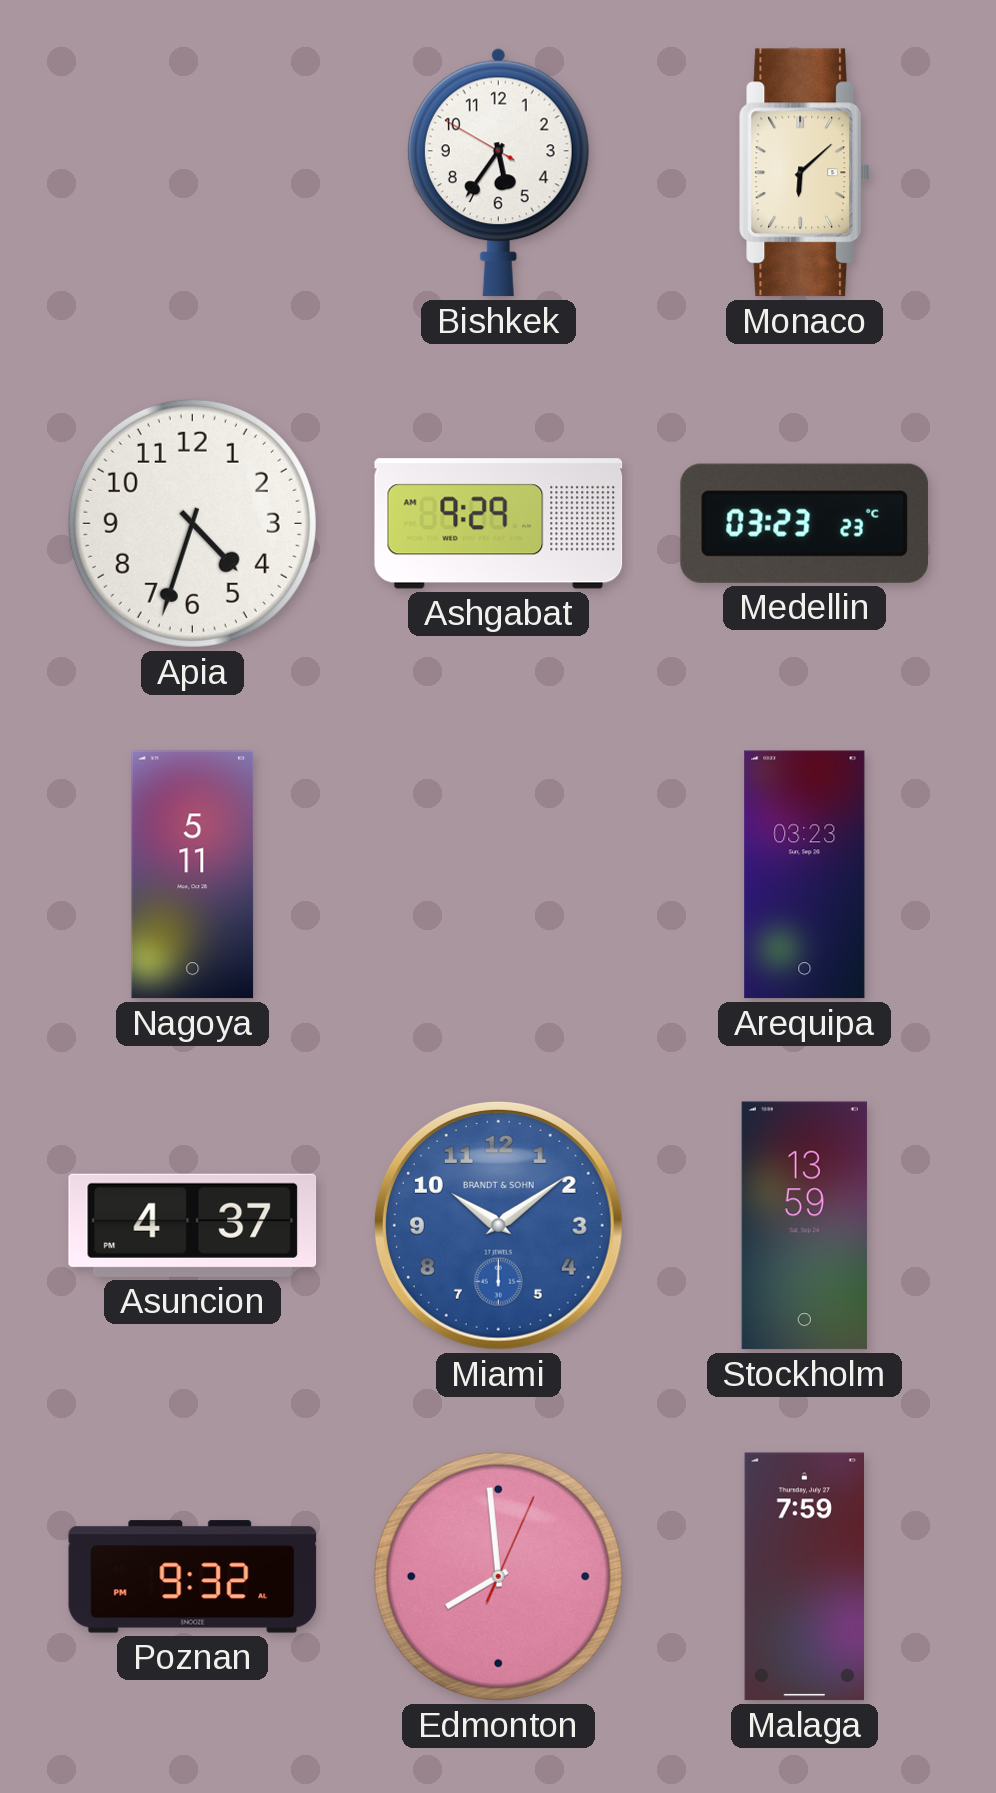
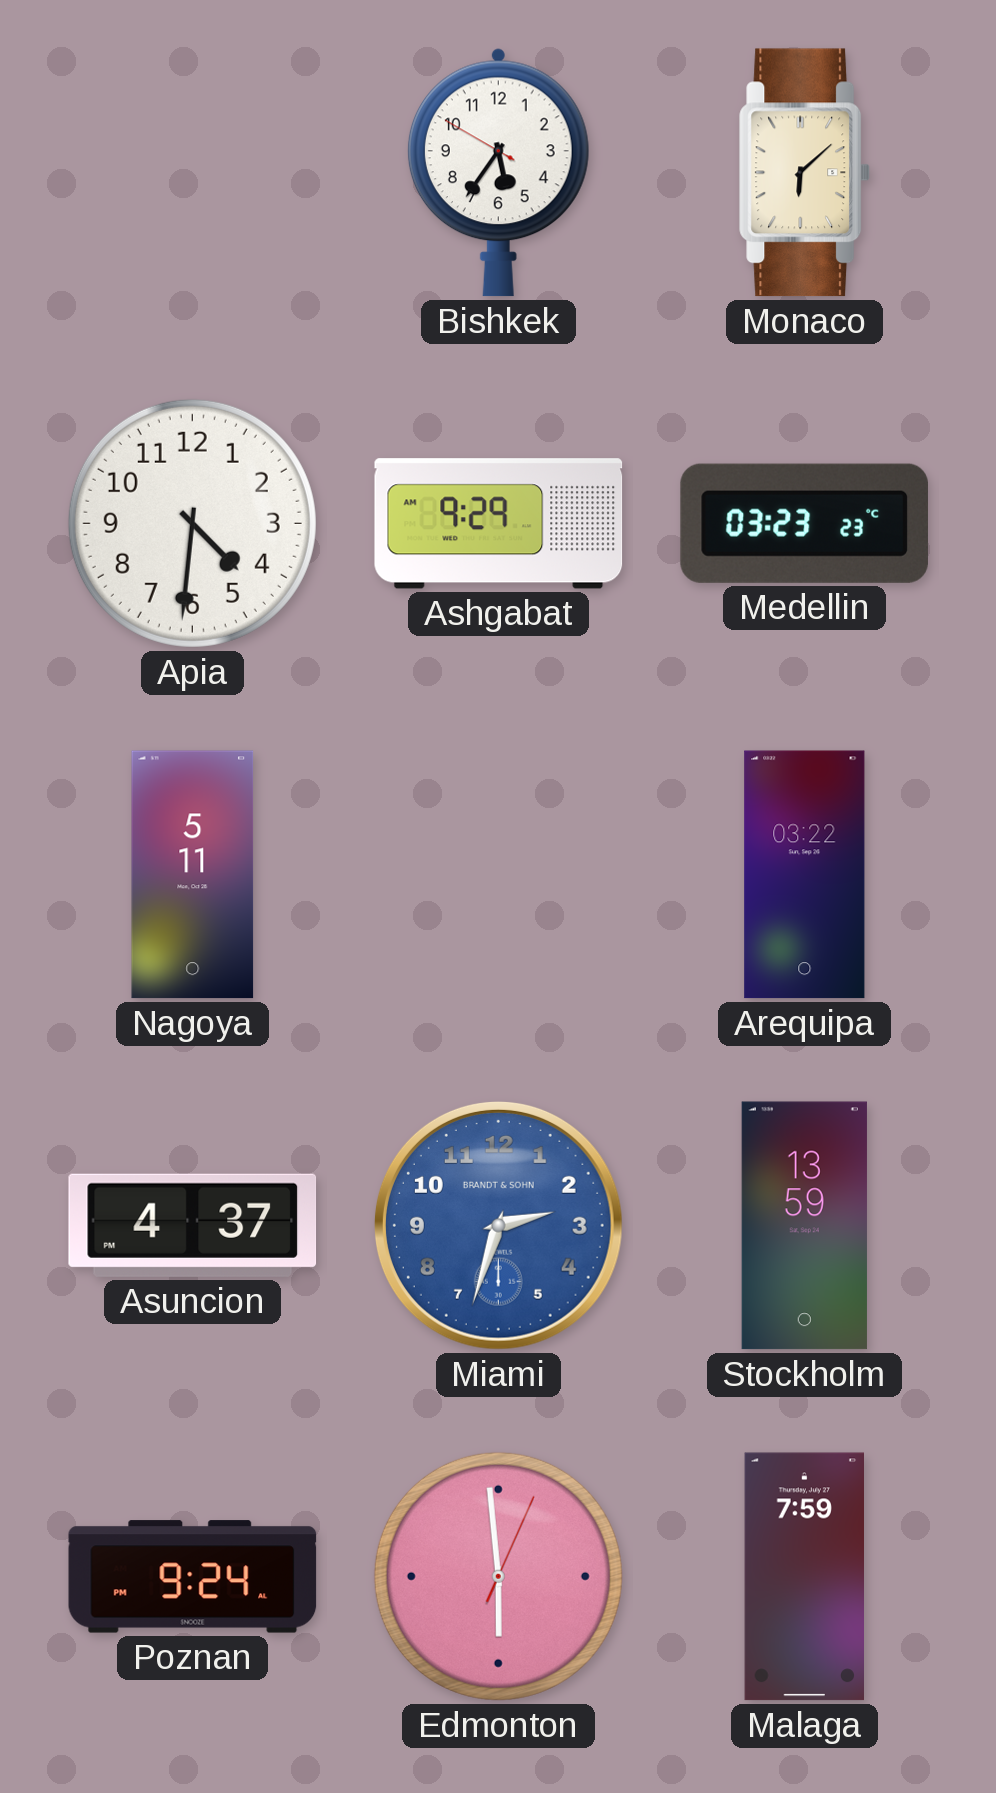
Apia: 4:33 -> 4:31
Arequipa: 03:23 -> 03:22
Miami: 10:09 -> 2:33
Poznan: 9:32 -> 9:24
Edmonton: 7:59 -> 5:59
